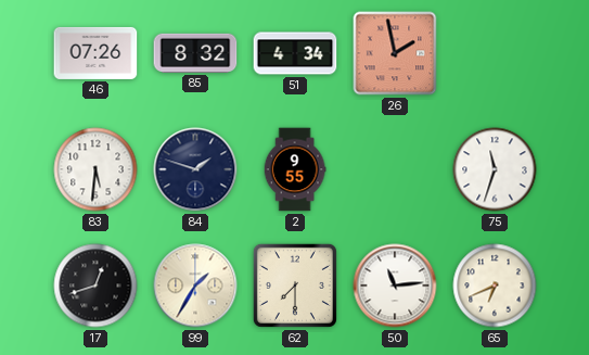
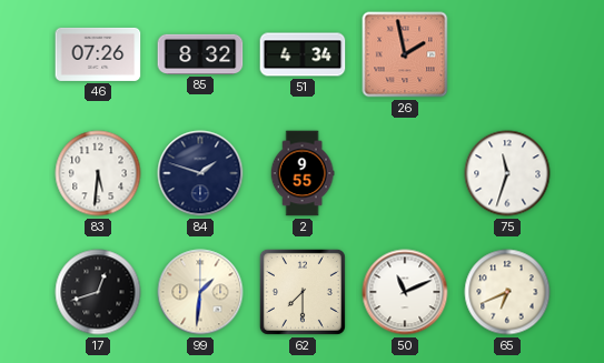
99: 1:35 -> 1:31
50: 11:14 -> 11:11
